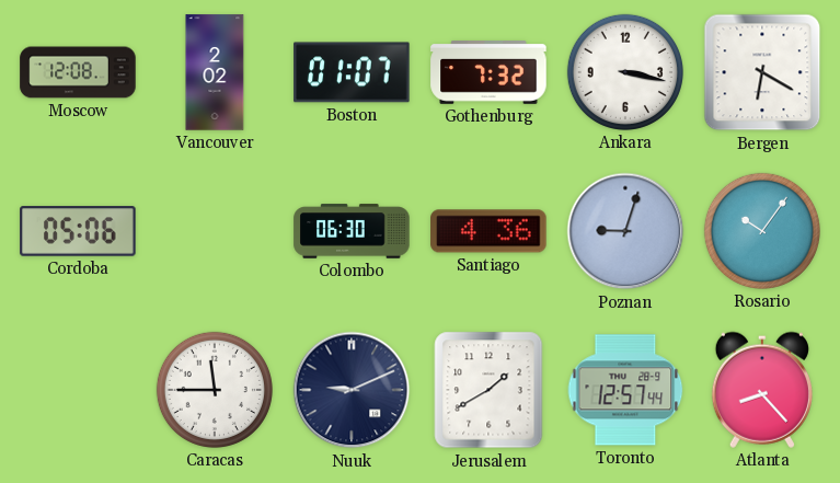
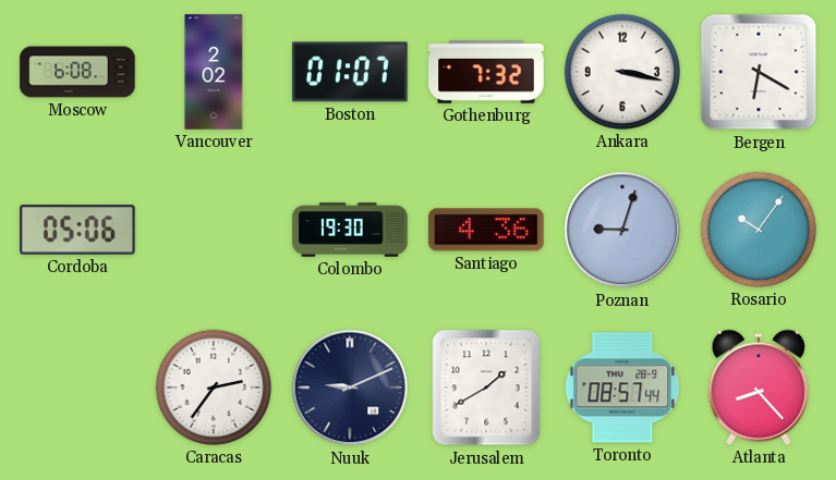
Moscow: 12:08 -> 6:08
Colombo: 06:30 -> 19:30
Caracas: 11:45 -> 2:36
Toronto: 12:57 -> 08:57
